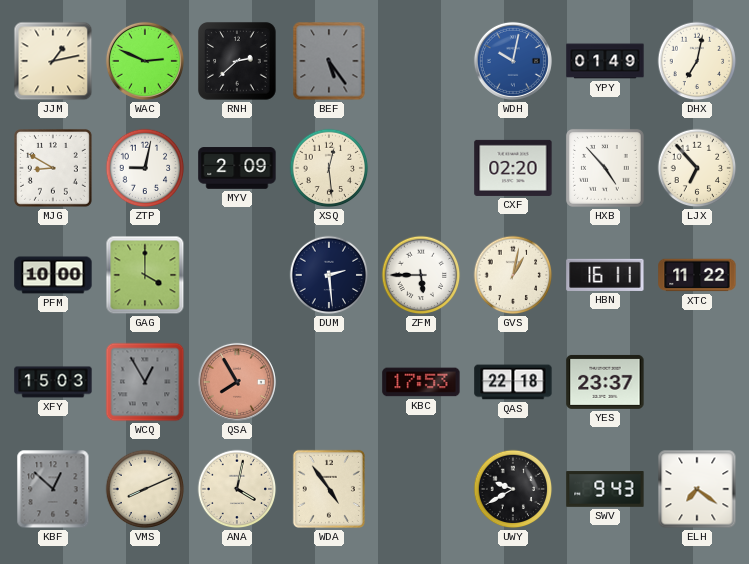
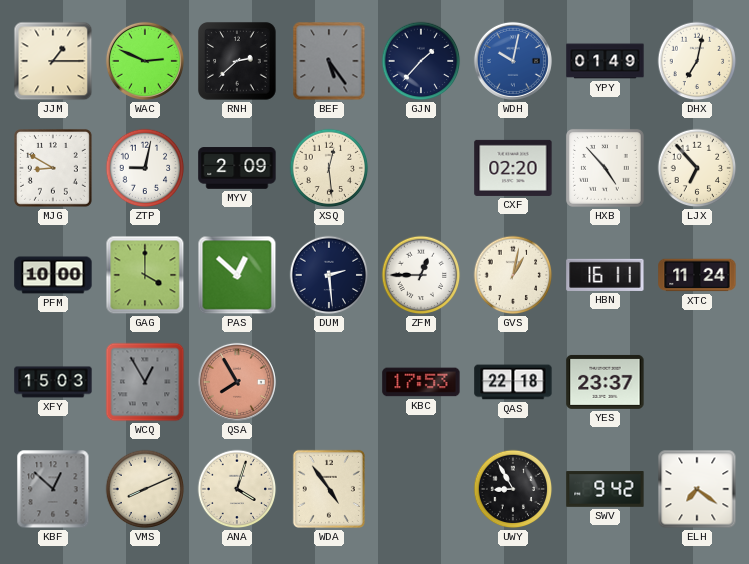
JJM: 1:13 -> 1:15
GJN: none -> 1:37
PAS: none -> 12:52
ZFM: 5:45 -> 12:45
XTC: 11:22 -> 11:24
ANA: 4:02 -> 4:03
UWY: 9:40 -> 8:55
SWV: 9:43 -> 9:42
